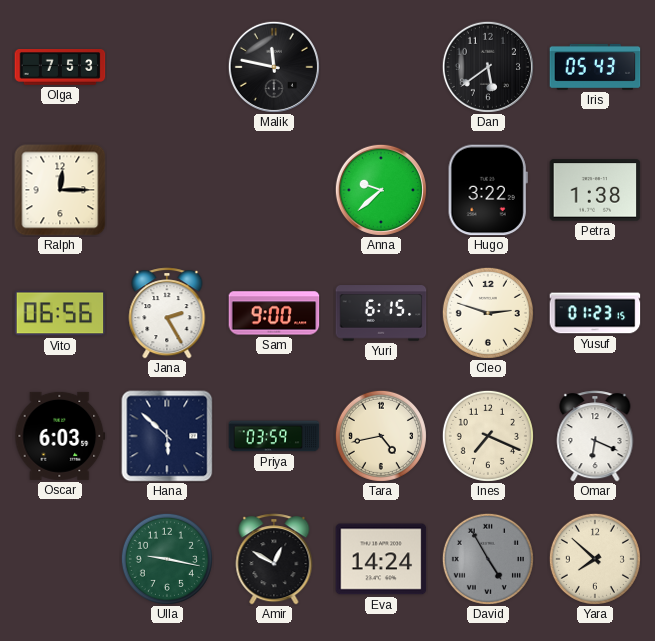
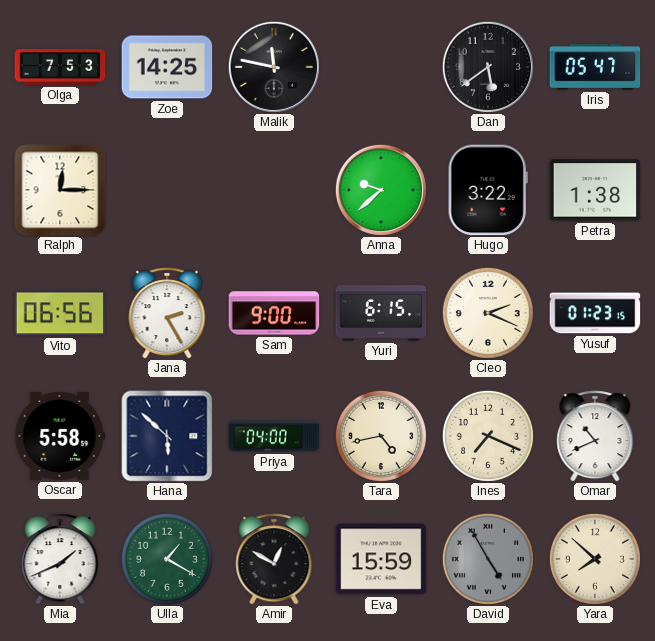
Zoe: none -> 14:25
Iris: 05:43 -> 05:47
Cleo: 2:48 -> 2:19
Oscar: 6:03 -> 5:58
Priya: 03:59 -> 04:00
Omar: 6:19 -> 10:41
Mia: none -> 1:41
Ulla: 9:17 -> 1:20
Eva: 14:24 -> 15:59
